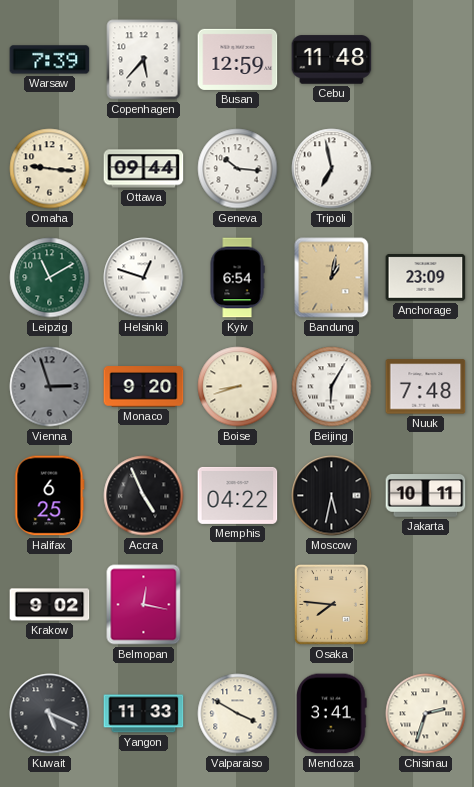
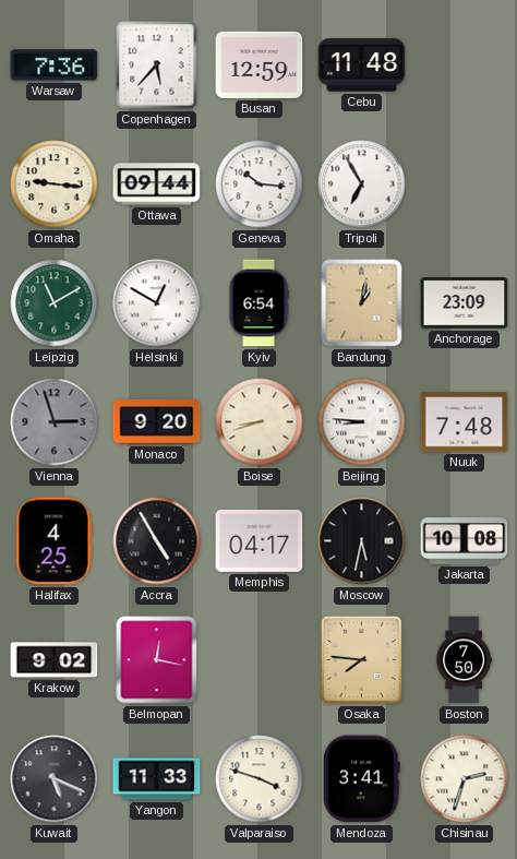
Warsaw: 7:39 -> 7:36
Tripoli: 6:58 -> 6:55
Helsinki: 12:48 -> 12:50
Beijing: 6:05 -> 8:46
Halifax: 6:25 -> 4:25
Accra: 4:56 -> 4:55
Memphis: 04:22 -> 04:17
Jakarta: 10:11 -> 10:08
Boston: none -> 7:50
Valparaiso: 3:50 -> 3:48
